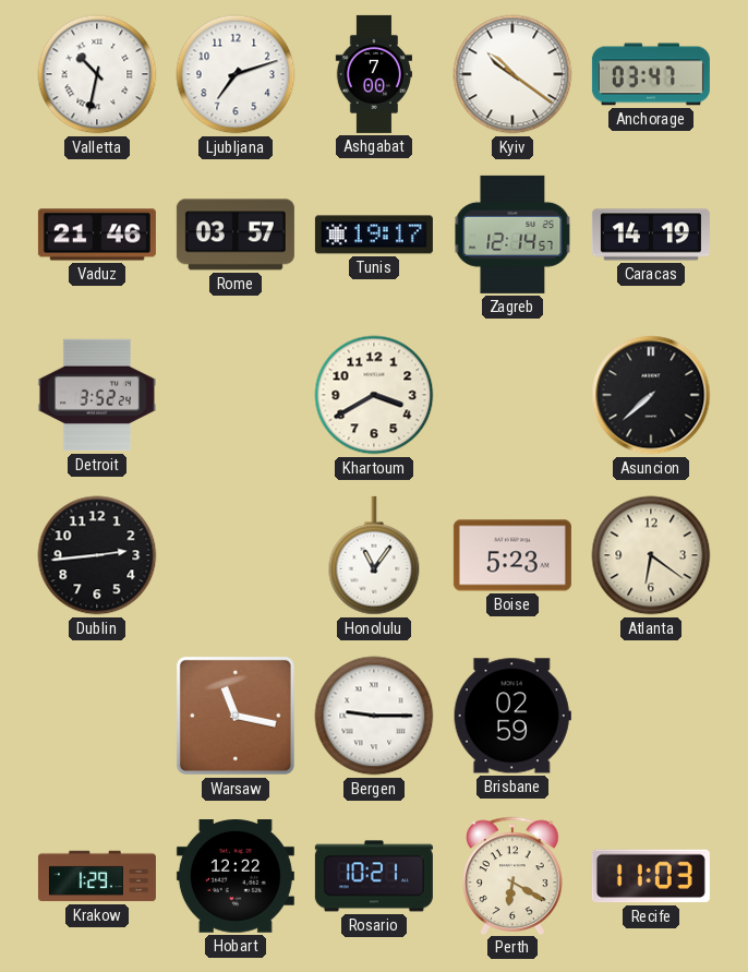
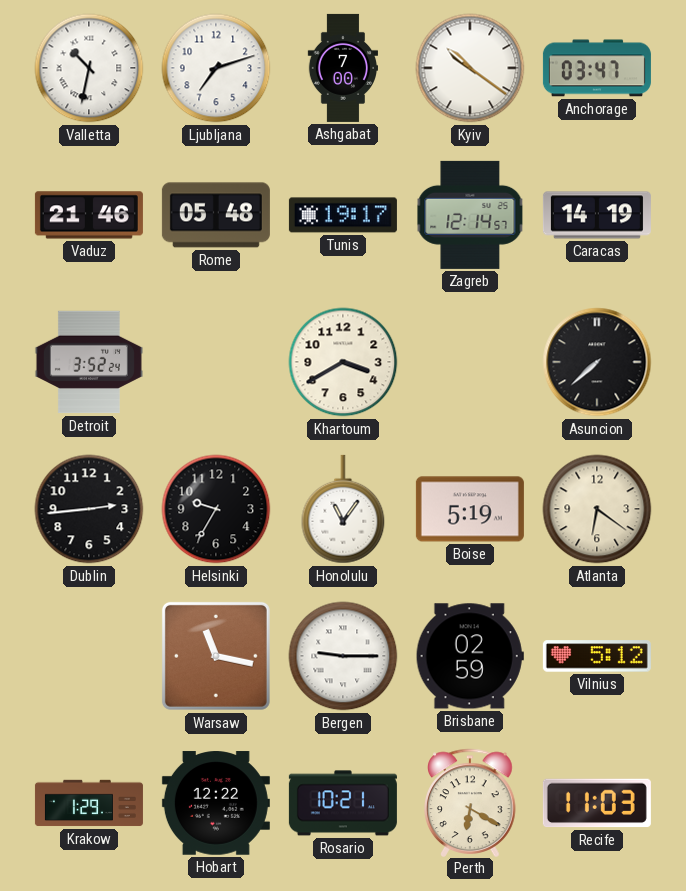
Rome: 03:57 -> 05:48
Helsinki: none -> 9:35
Boise: 5:23 -> 5:19
Vilnius: none -> 5:12
